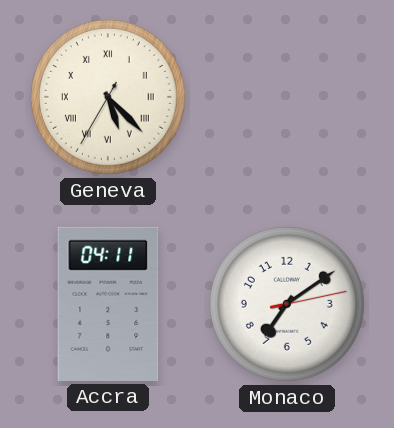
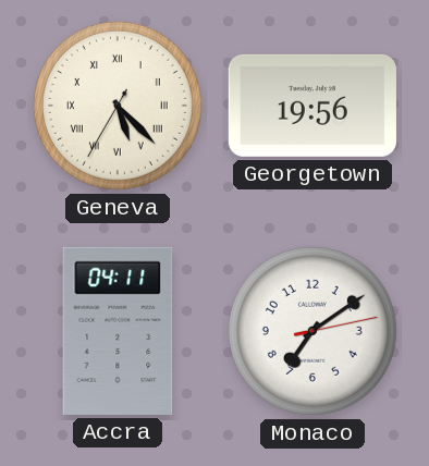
Georgetown: none -> 19:56
